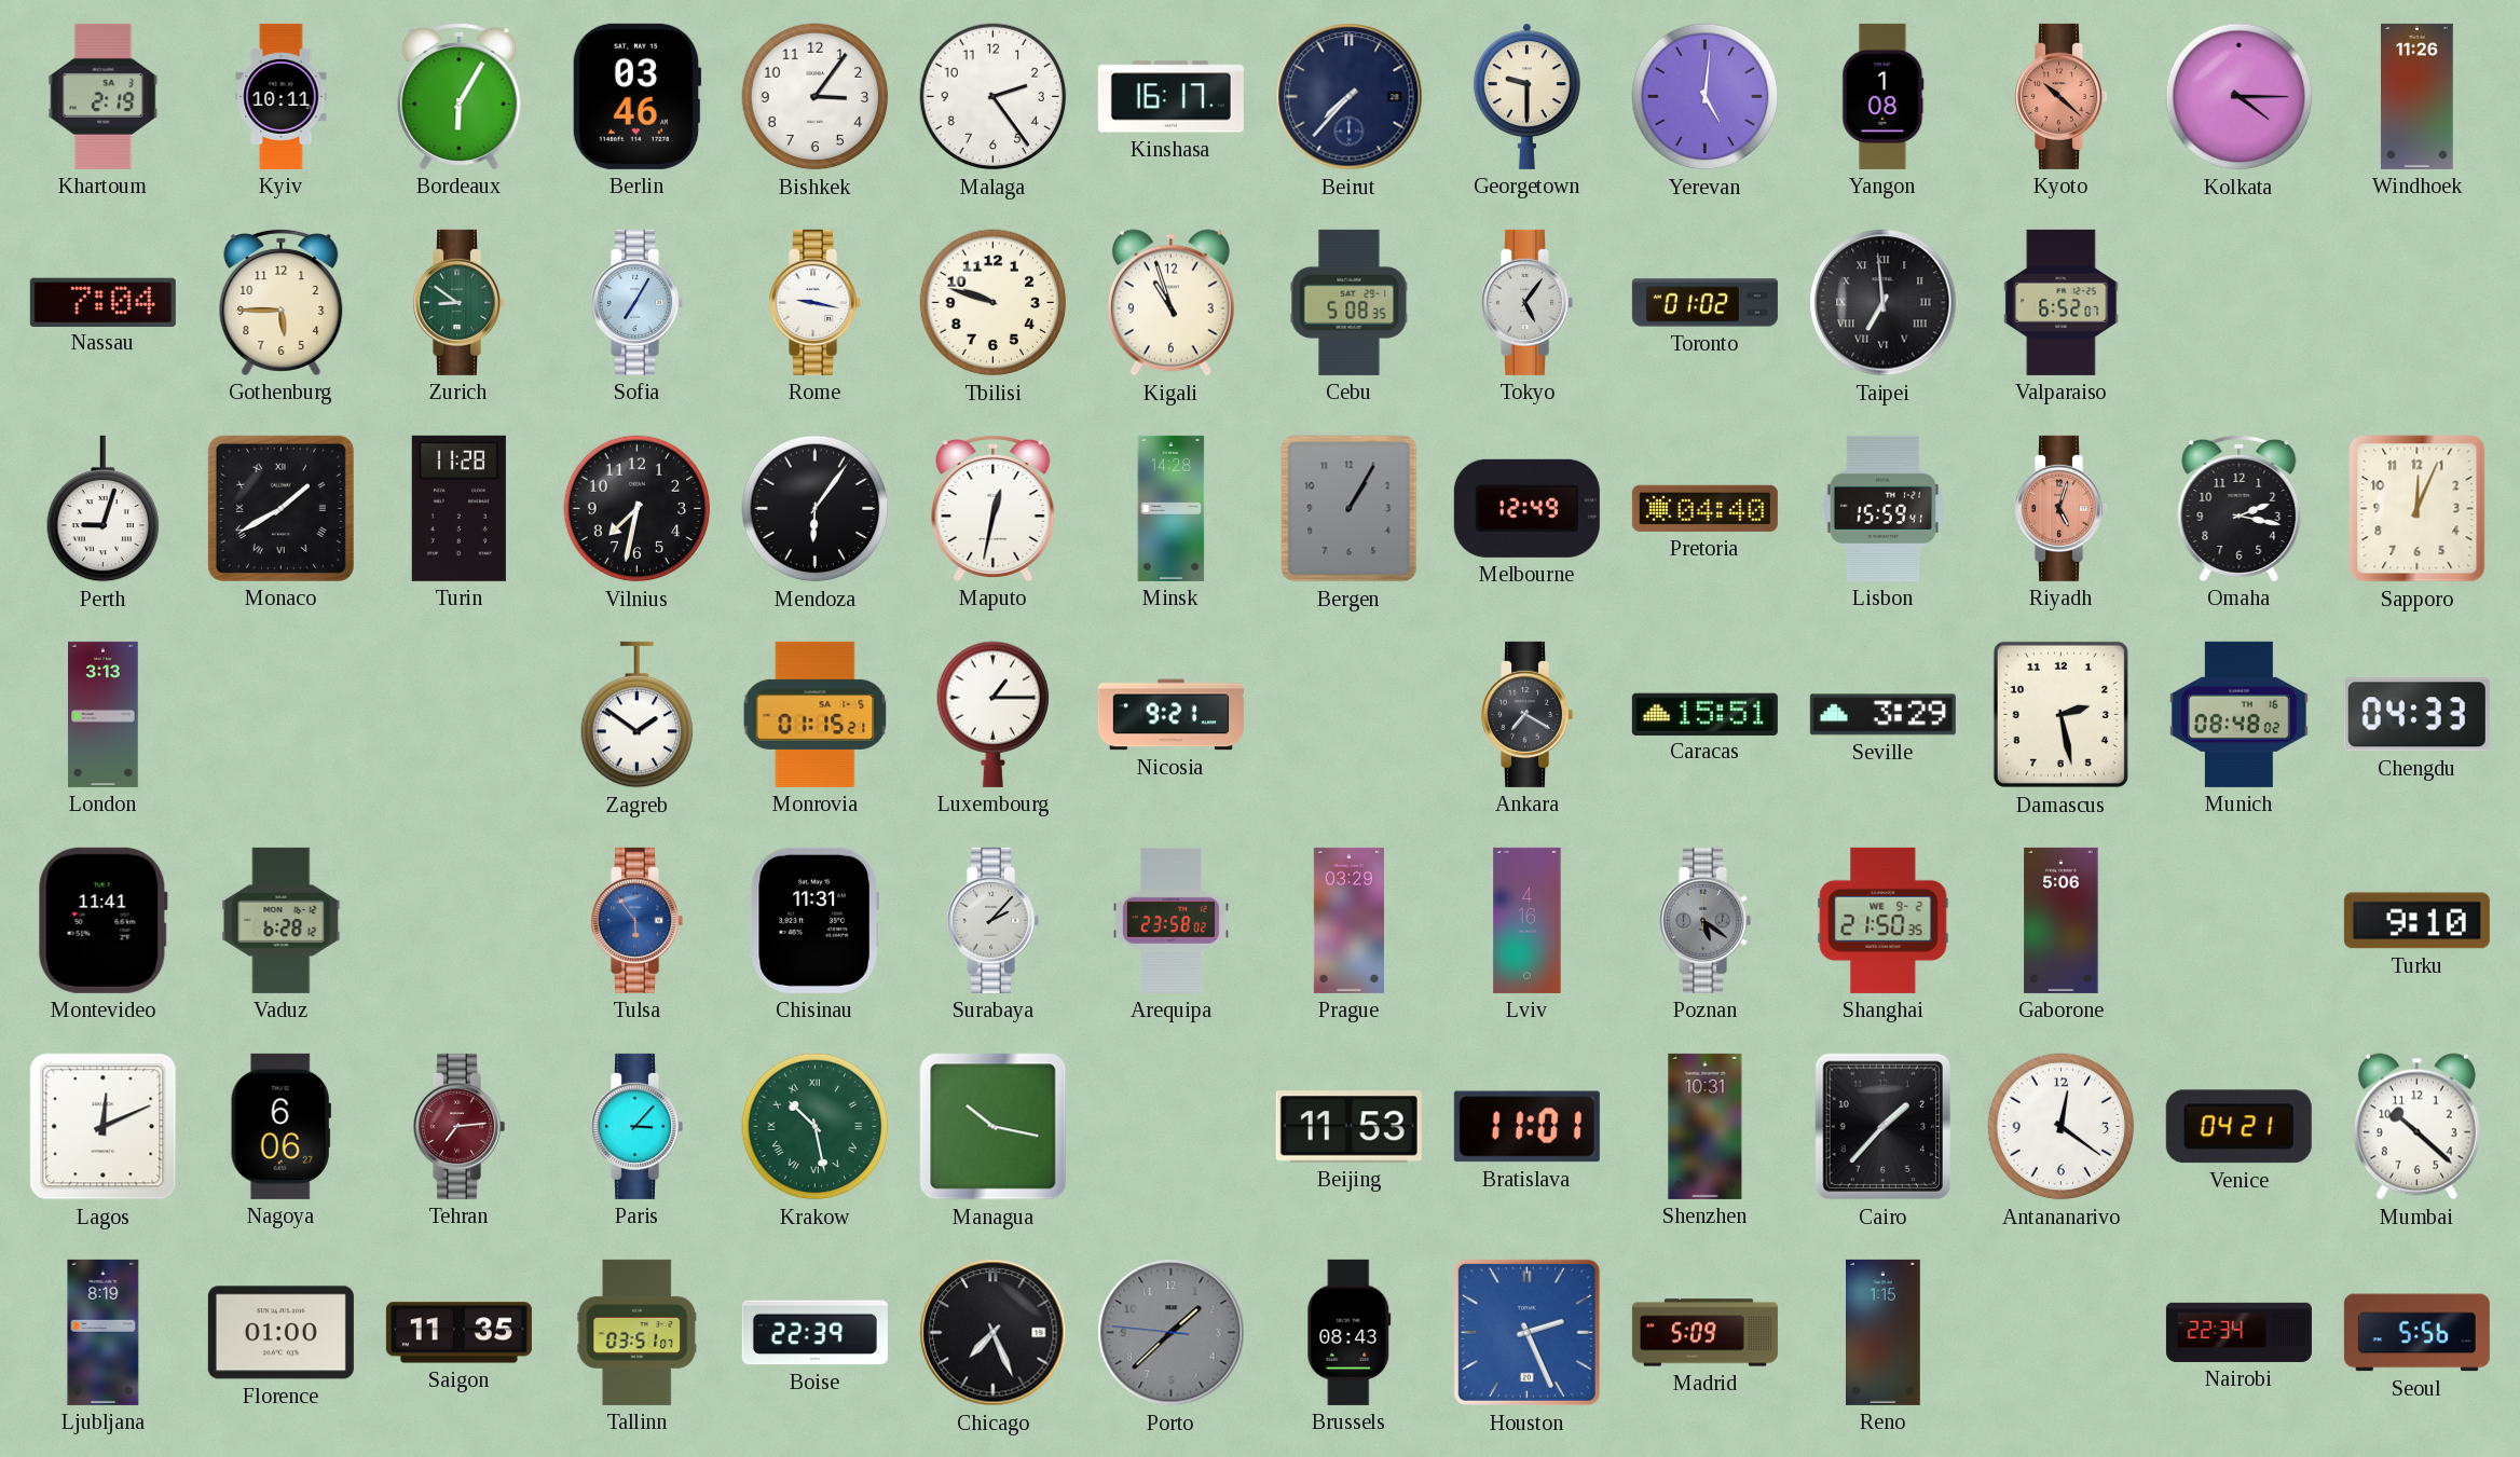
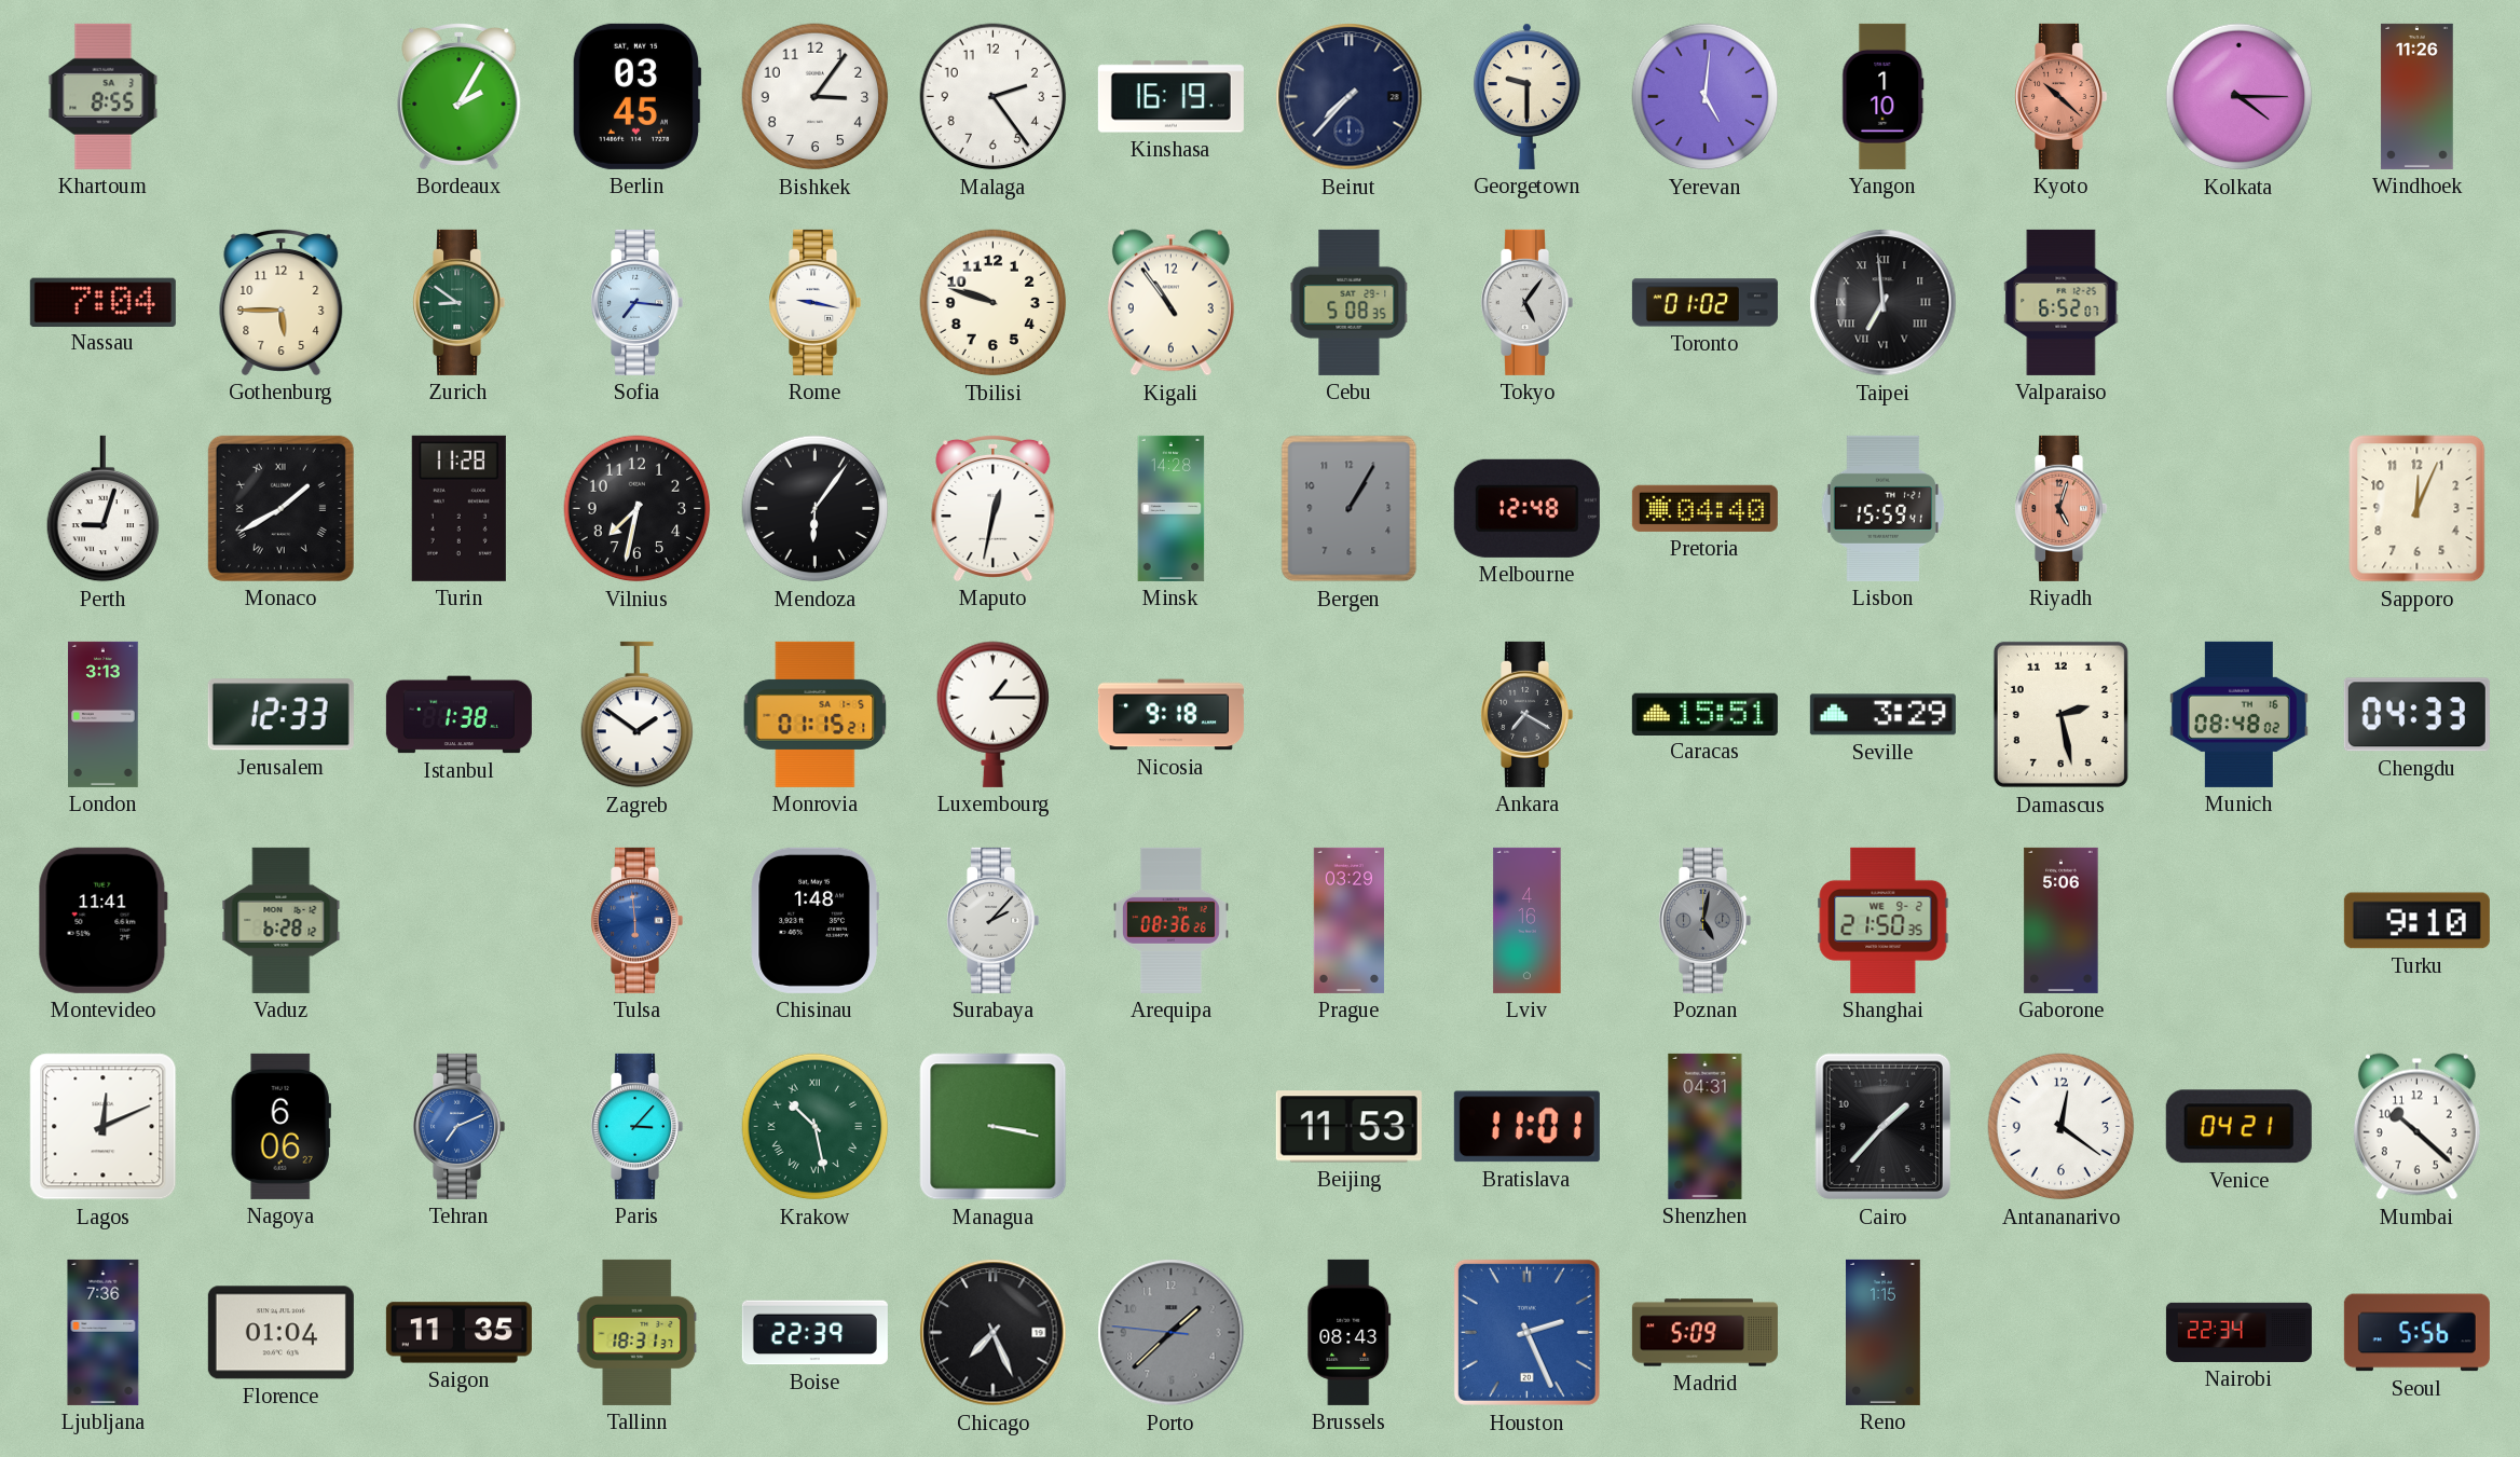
Khartoum: 2:19 -> 8:55
Kyiv: 10:11 -> none
Bordeaux: 6:05 -> 2:05
Berlin: 03:46 -> 03:45
Kinshasa: 16:17 -> 16:19
Yangon: 1:08 -> 1:10
Sofia: 7:05 -> 7:16
Kigali: 10:57 -> 10:54
Melbourne: 12:49 -> 12:48
Omaha: 2:17 -> none
Jerusalem: none -> 12:33
Istanbul: none -> 1:38
Nicosia: 9:21 -> 9:18
Tulsa: 5:54 -> 5:59
Chisinau: 11:31 -> 1:48
Arequipa: 23:58 -> 08:36
Poznan: 5:21 -> 5:02
Tehran: 7:14 -> 7:11
Tehran dial: burgundy -> blue
Managua: 10:17 -> 3:17
Shenzhen: 10:31 -> 04:31
Ljubljana: 8:19 -> 7:36
Florence: 01:00 -> 01:04
Tallinn: 03:51 -> 18:31
